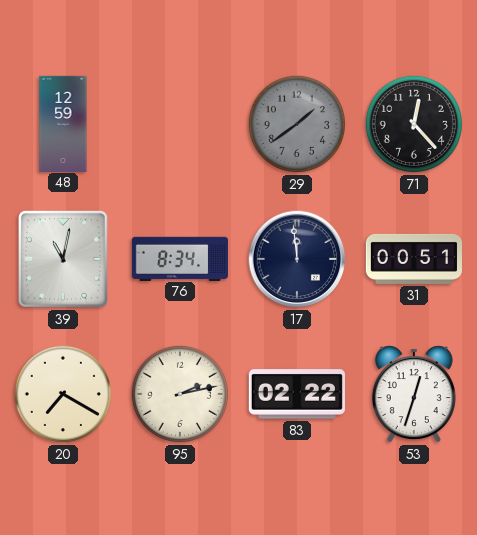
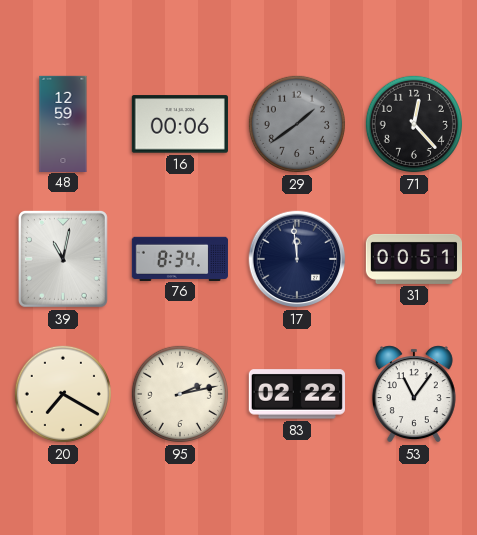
16: none -> 00:06
53: 12:33 -> 11:06
